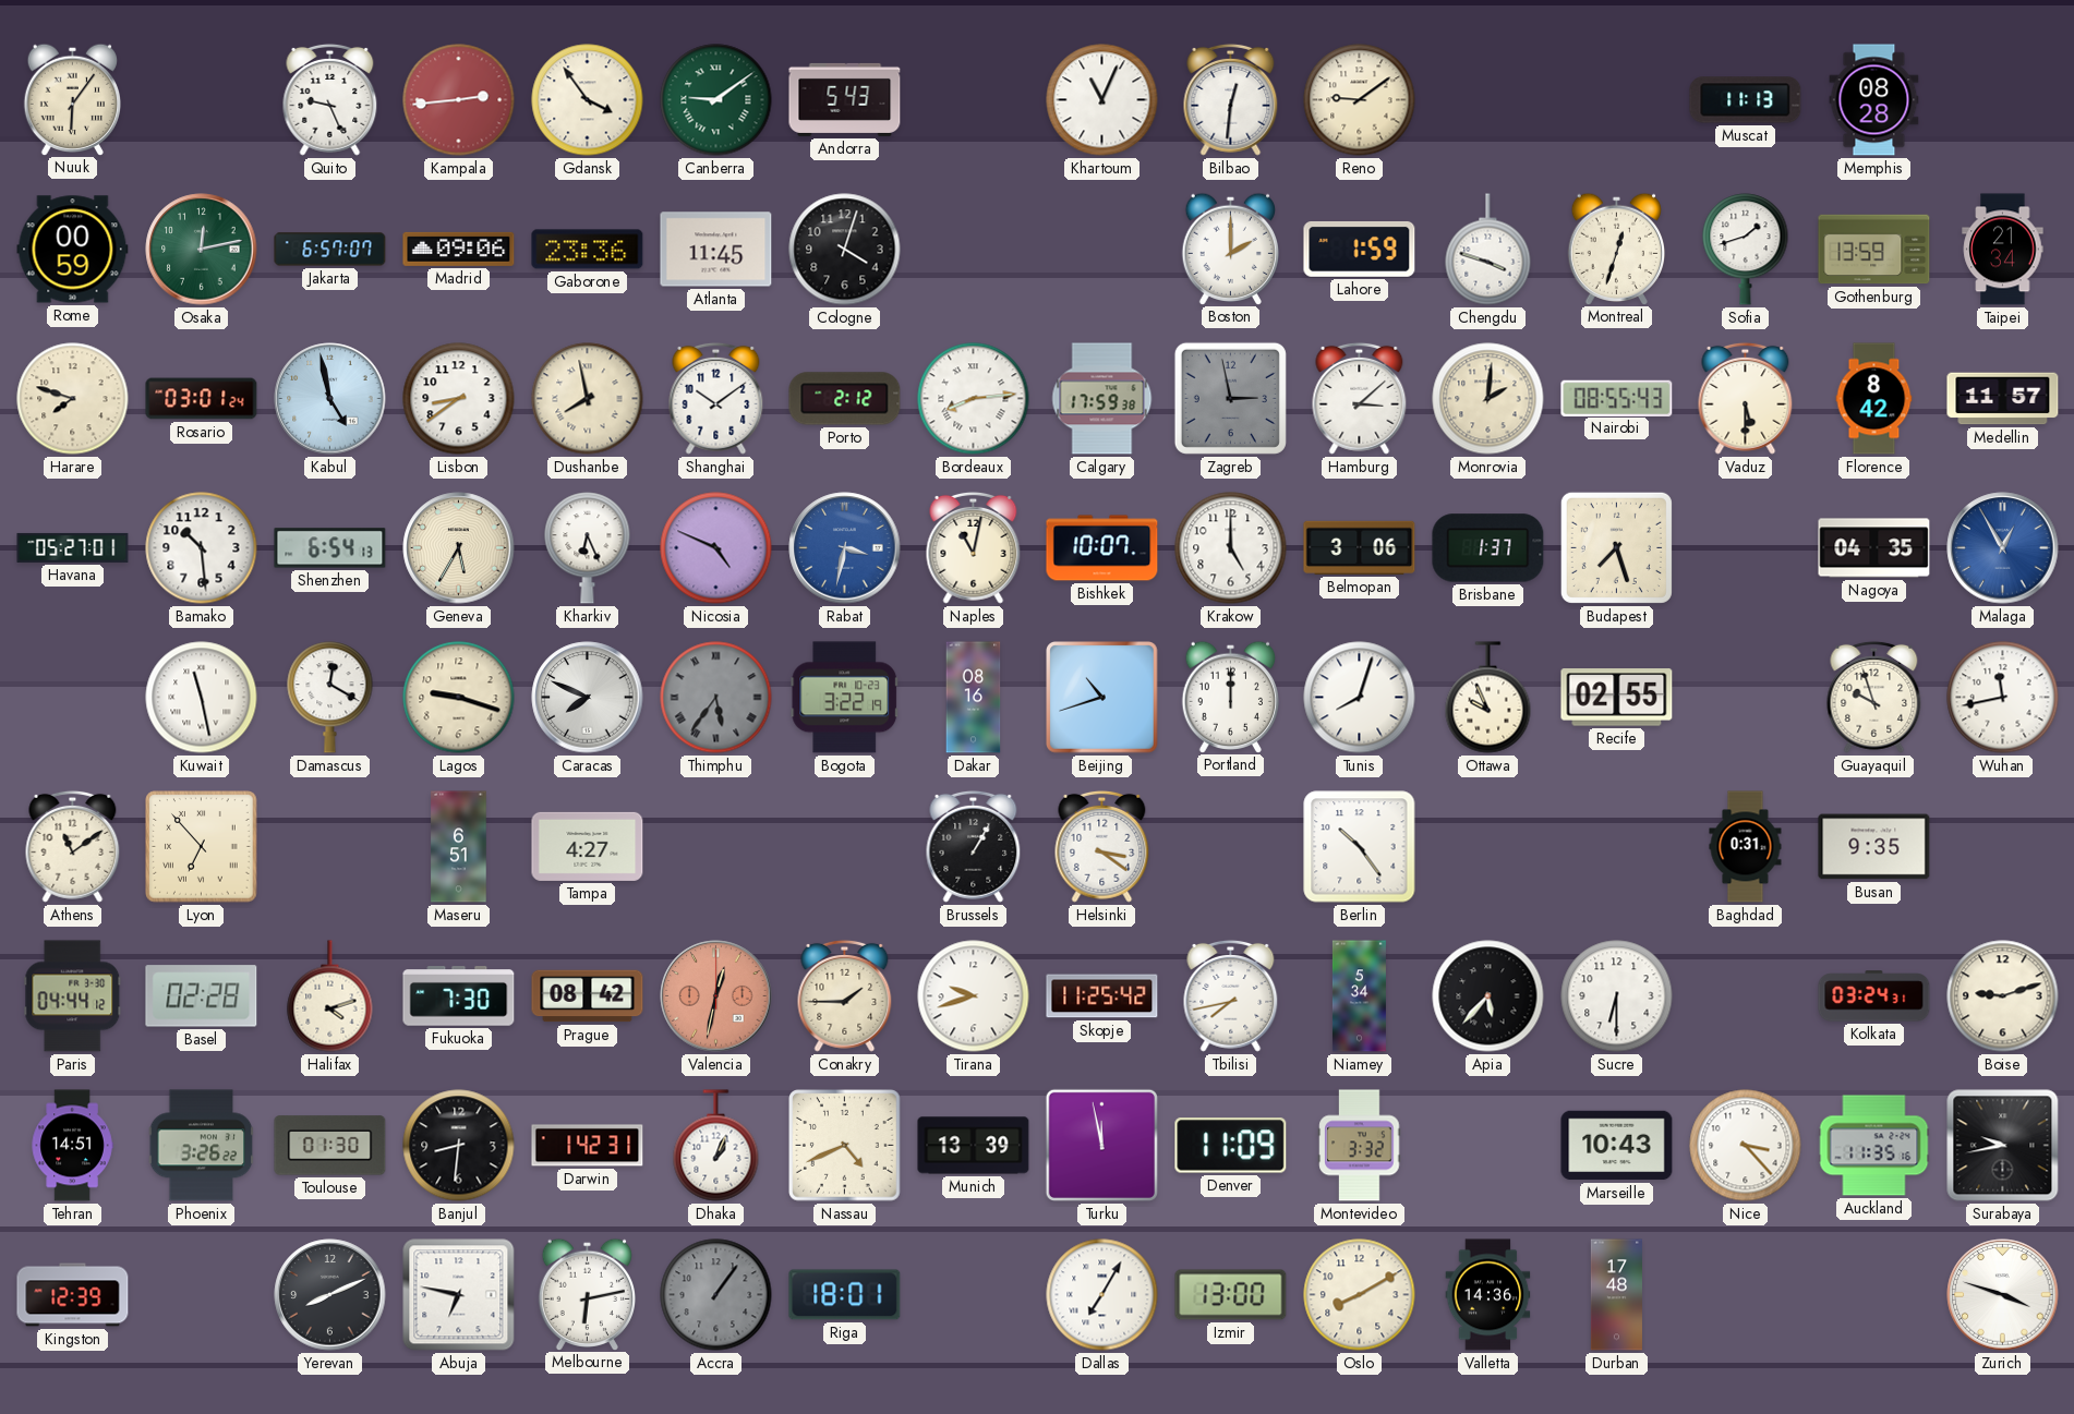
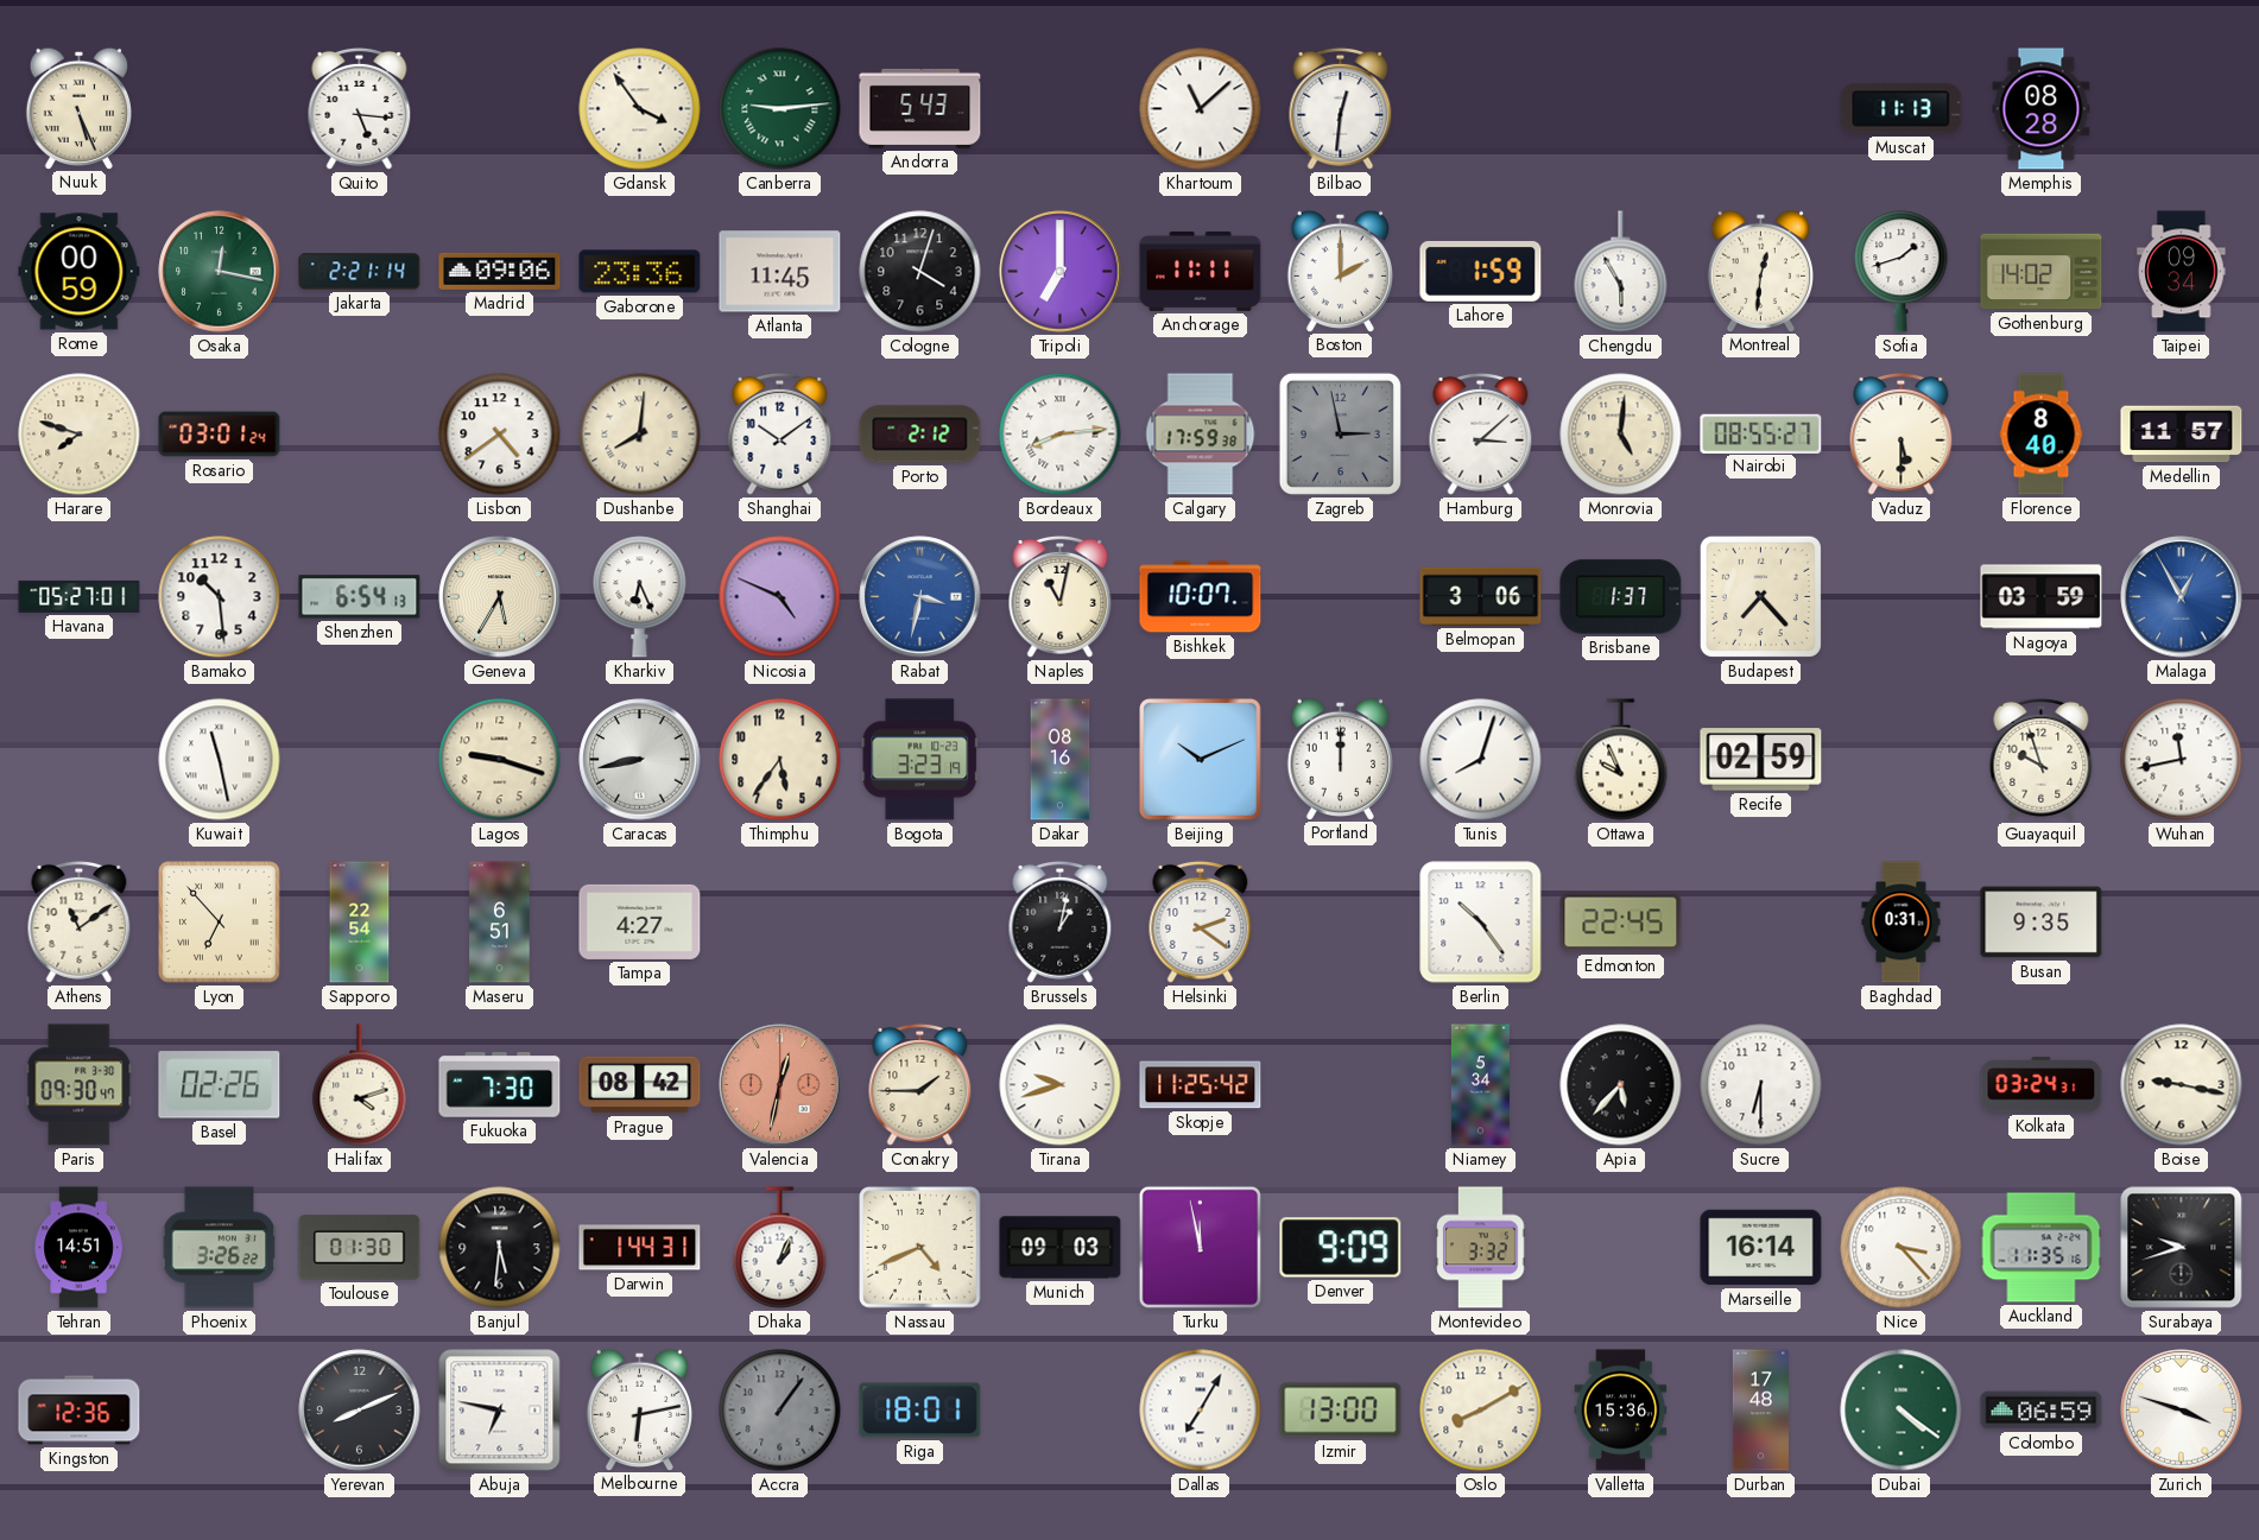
Nuuk: 6:06 -> 5:26
Quito: 9:26 -> 5:16
Kampala: 2:44 -> none
Canberra: 9:09 -> 9:14
Khartoum: 11:04 -> 11:08
Reno: 9:09 -> none
Osaka: 12:13 -> 12:17
Jakarta: 6:57 -> 2:21
Tripoli: none -> 7:00
Anchorage: none -> 11:11
Chengdu: 3:48 -> 5:55
Montreal: 12:33 -> 12:31
Gothenburg: 13:59 -> 14:02
Taipei: 21:34 -> 09:34
Kabul: 4:58 -> none
Lisbon: 8:39 -> 4:39
Dushanbe: 7:58 -> 8:01
Monrovia: 2:01 -> 5:01
Nairobi: 08:55:43 -> 08:55:27
Florence: 8:42 -> 8:40
Krakow: 5:00 -> none
Budapest: 7:27 -> 7:23
Nagoya: 04:35 -> 03:59
Damascus: 12:20 -> none
Caracas: 7:49 -> 8:43
Thimphu dial: grey -> cream
Thimphu numerals: Roman -> Arabic
Bogota: 3:22 -> 3:23
Beijing: 10:42 -> 10:11
Recife: 02:55 -> 02:59
Sapporo: none -> 22:54
Brussels: 1:05 -> 1:02
Helsinki: 3:21 -> 2:21
Edmonton: none -> 22:45
Paris: 04:44 -> 09:30
Basel: 02:28 -> 02:26
Tbilisi: 7:43 -> none
Boise: 9:12 -> 9:17
Banjul: 8:31 -> 5:31
Darwin: 1:42 -> 1:44
Munich: 13:39 -> 09:03
Denver: 11:09 -> 9:09
Marseille: 10:43 -> 16:14
Surabaya: 9:43 -> 9:42
Kingston: 12:39 -> 12:36
Valletta: 14:36 -> 15:36
Dubai: none -> 4:21
Colombo: none -> 06:59
